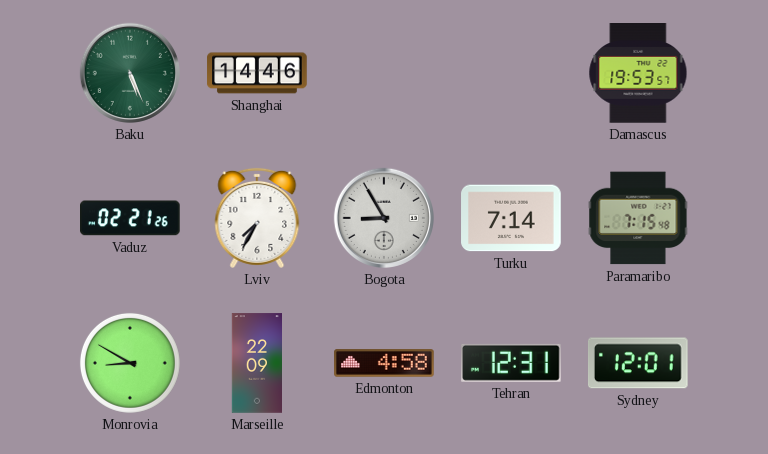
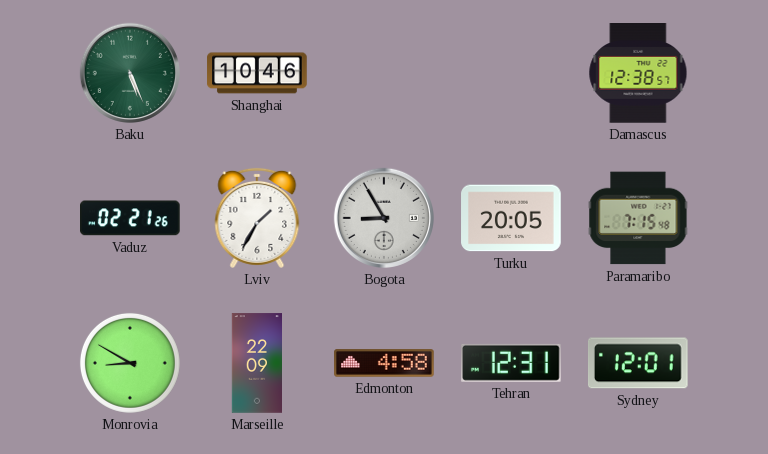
Shanghai: 14:46 -> 10:46
Damascus: 19:53 -> 12:38
Lviv: 7:35 -> 1:35
Turku: 7:14 -> 20:05
